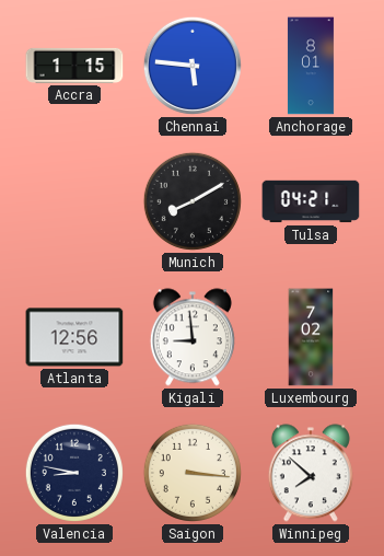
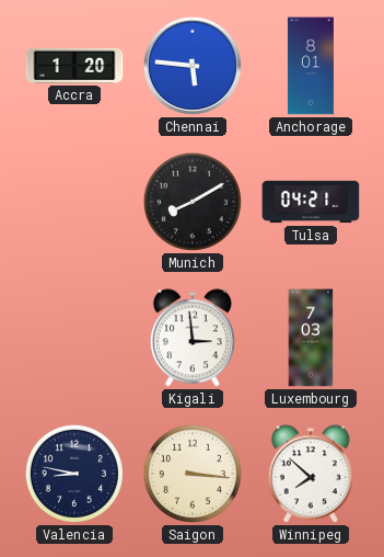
Accra: 1:15 -> 1:20
Atlanta: 12:56 -> none
Kigali: 8:59 -> 2:59
Luxembourg: 7:02 -> 7:03
